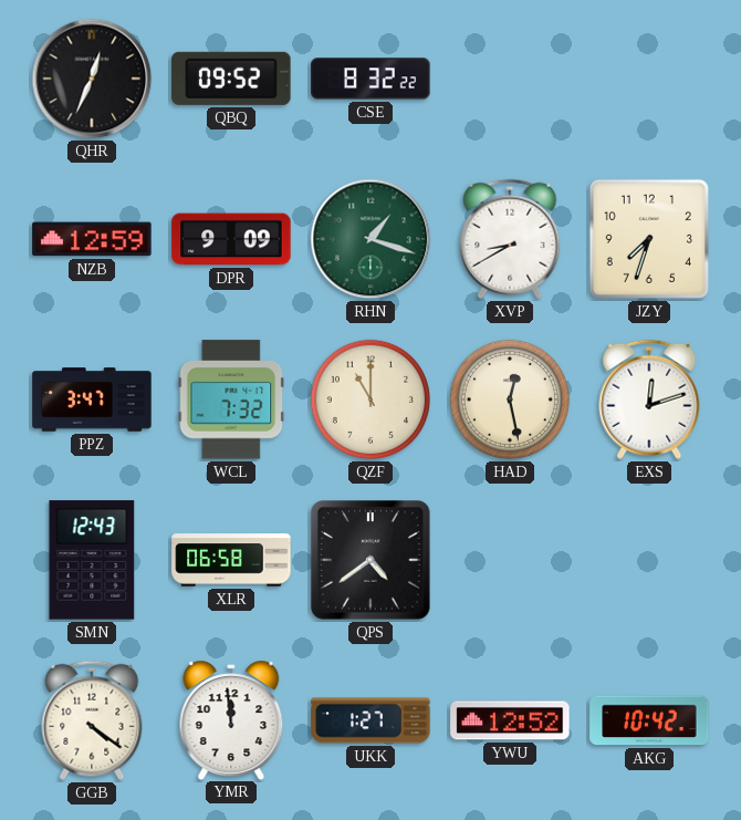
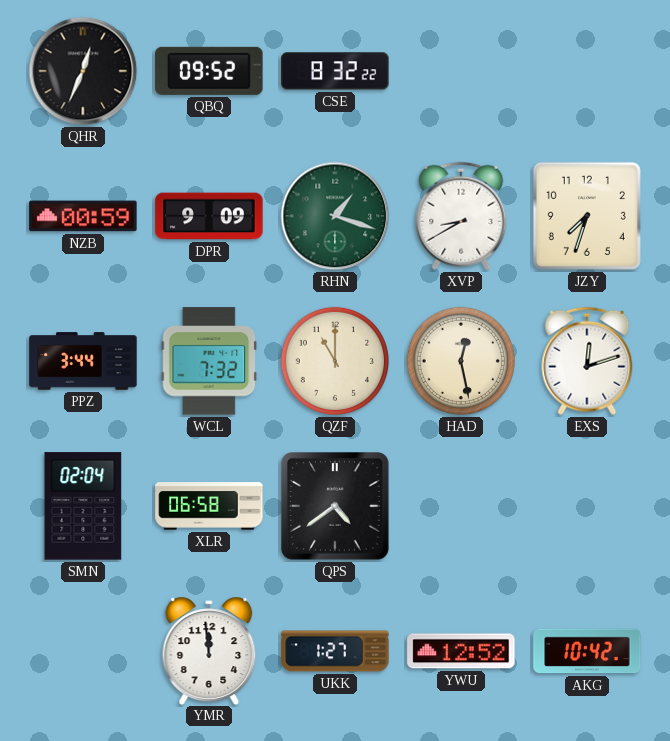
NZB: 12:59 -> 00:59
PPZ: 3:47 -> 3:44
SMN: 12:43 -> 02:04
GGB: 4:21 -> none
